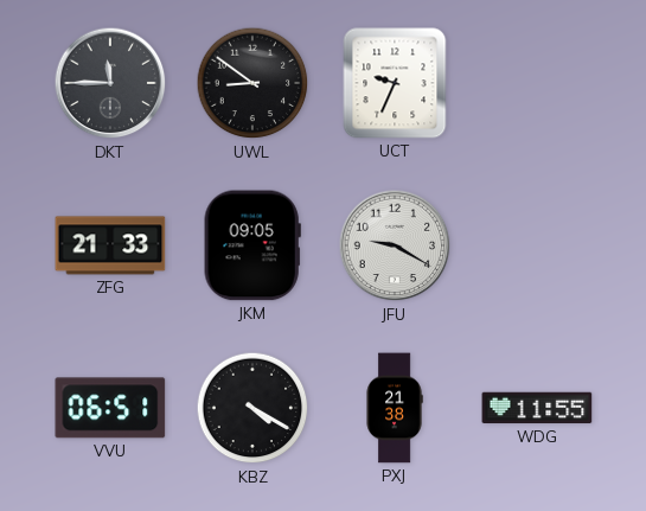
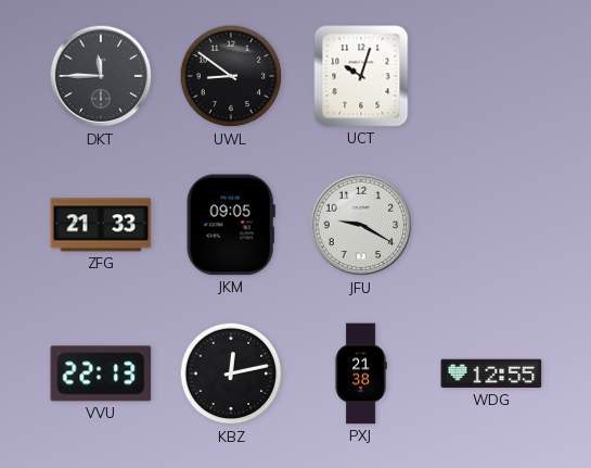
UCT: 9:34 -> 10:03
VVU: 06:51 -> 22:13
KBZ: 4:20 -> 12:13
WDG: 11:55 -> 12:55
